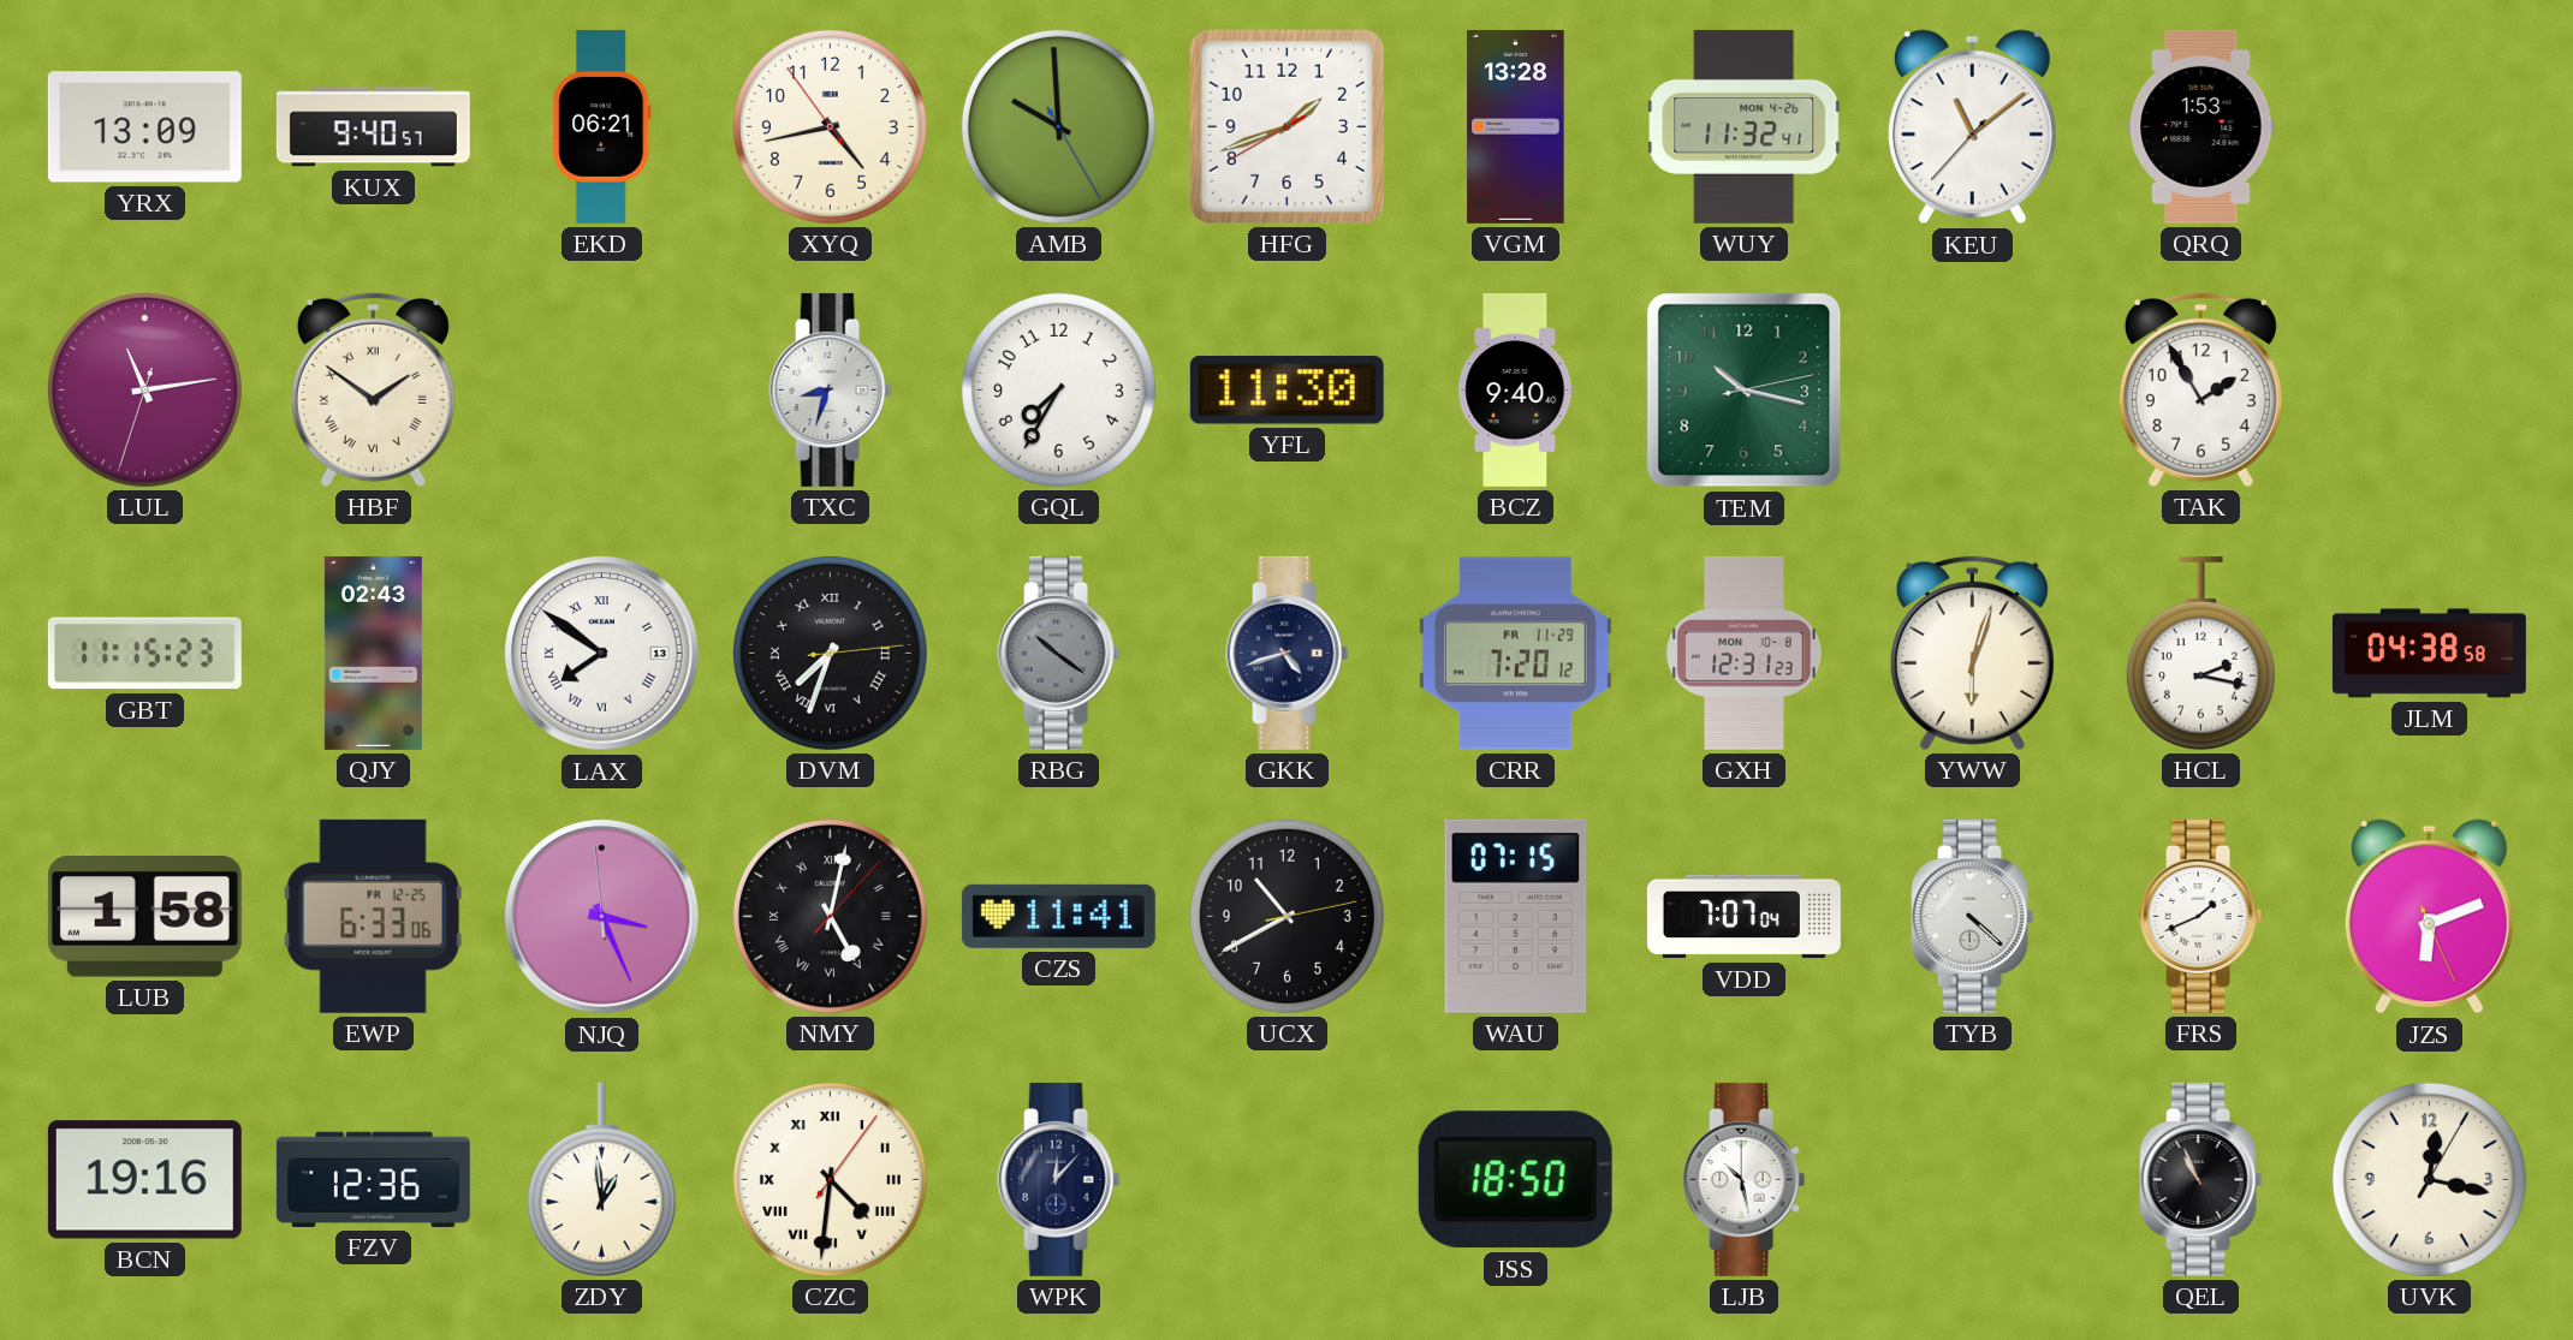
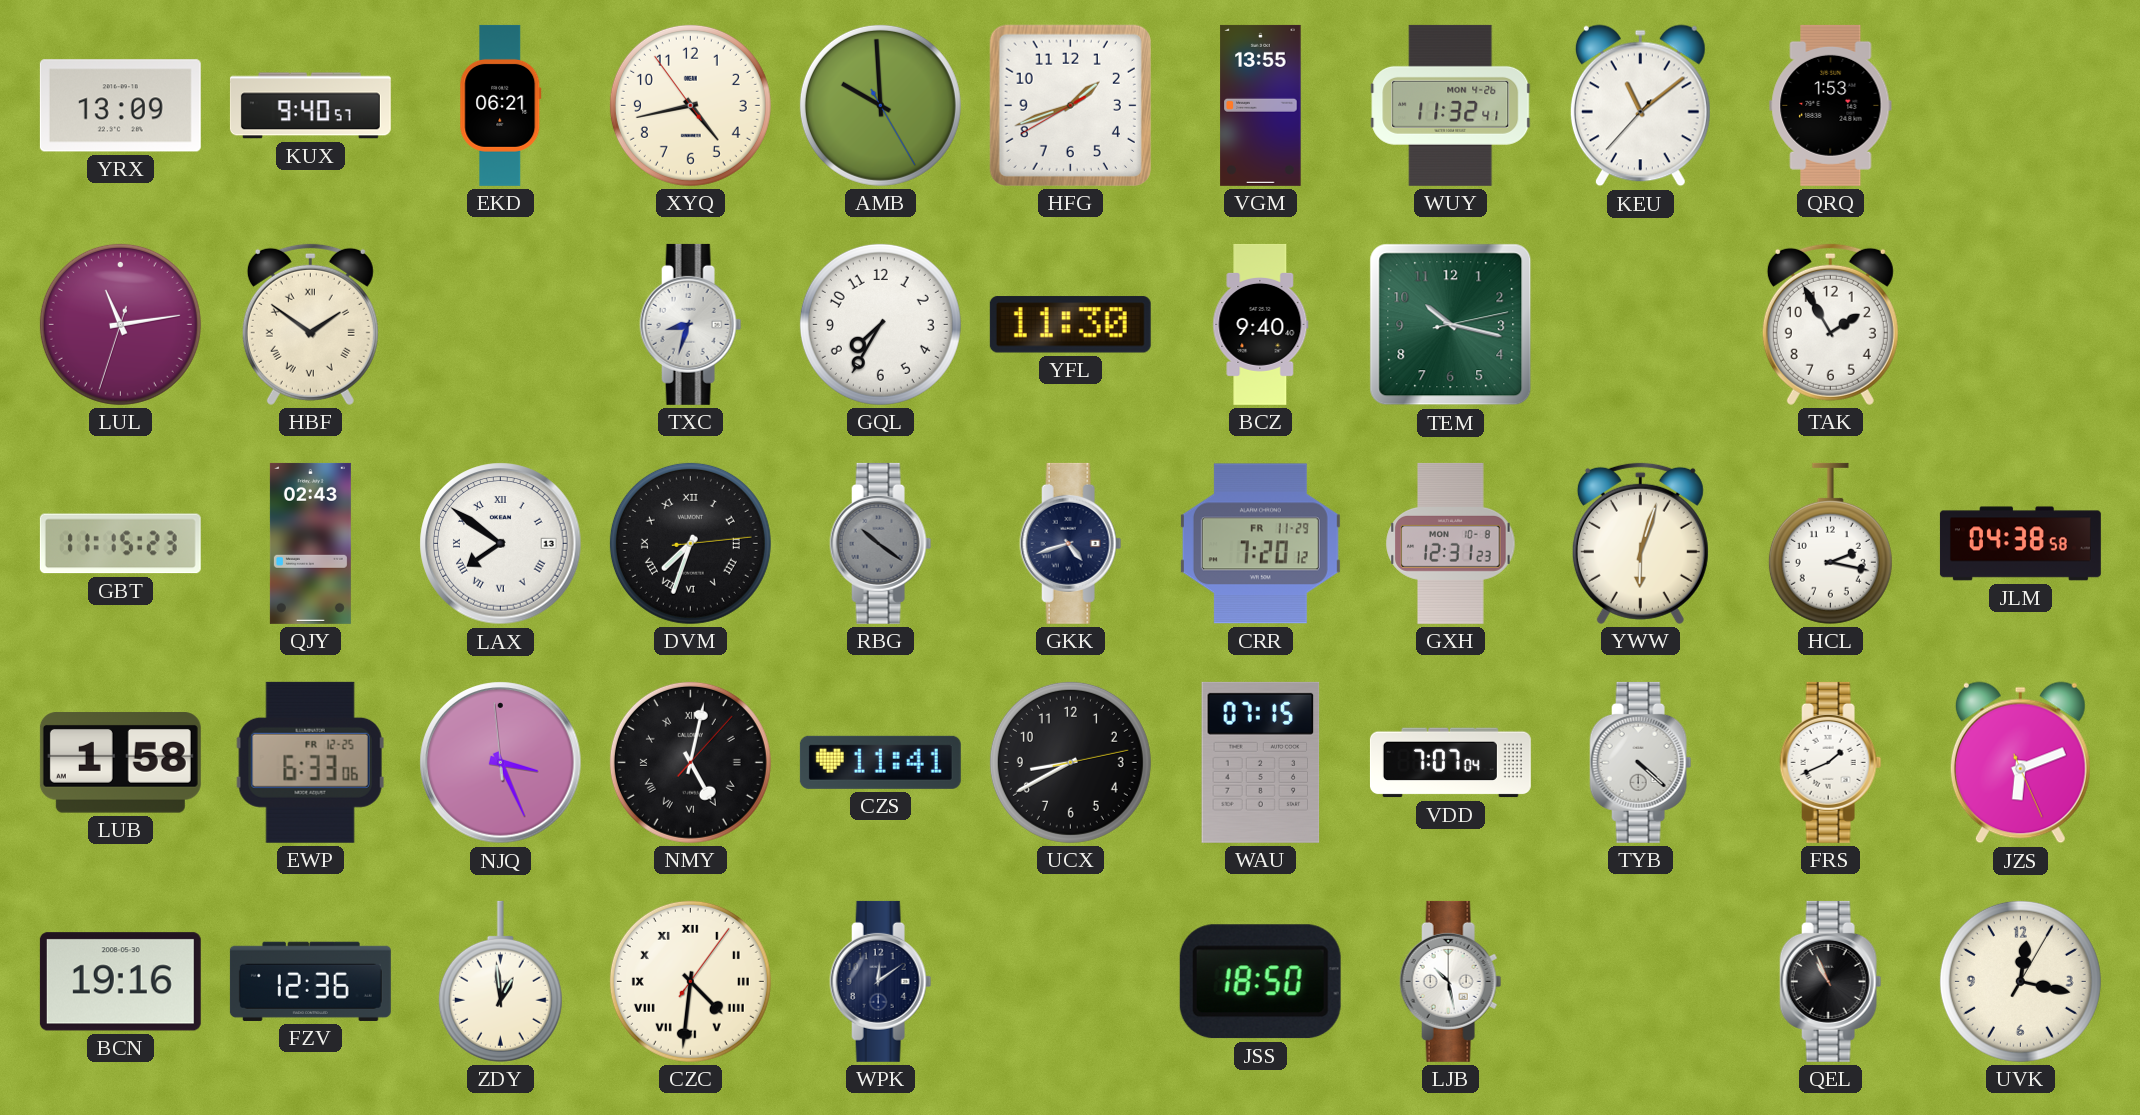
VGM: 13:28 -> 13:55
UCX: 10:40 -> 8:40
WPK: 12:07 -> 12:09
